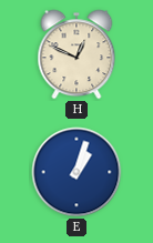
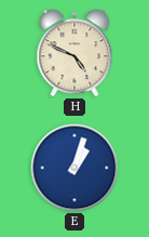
H: 12:49 -> 4:49
